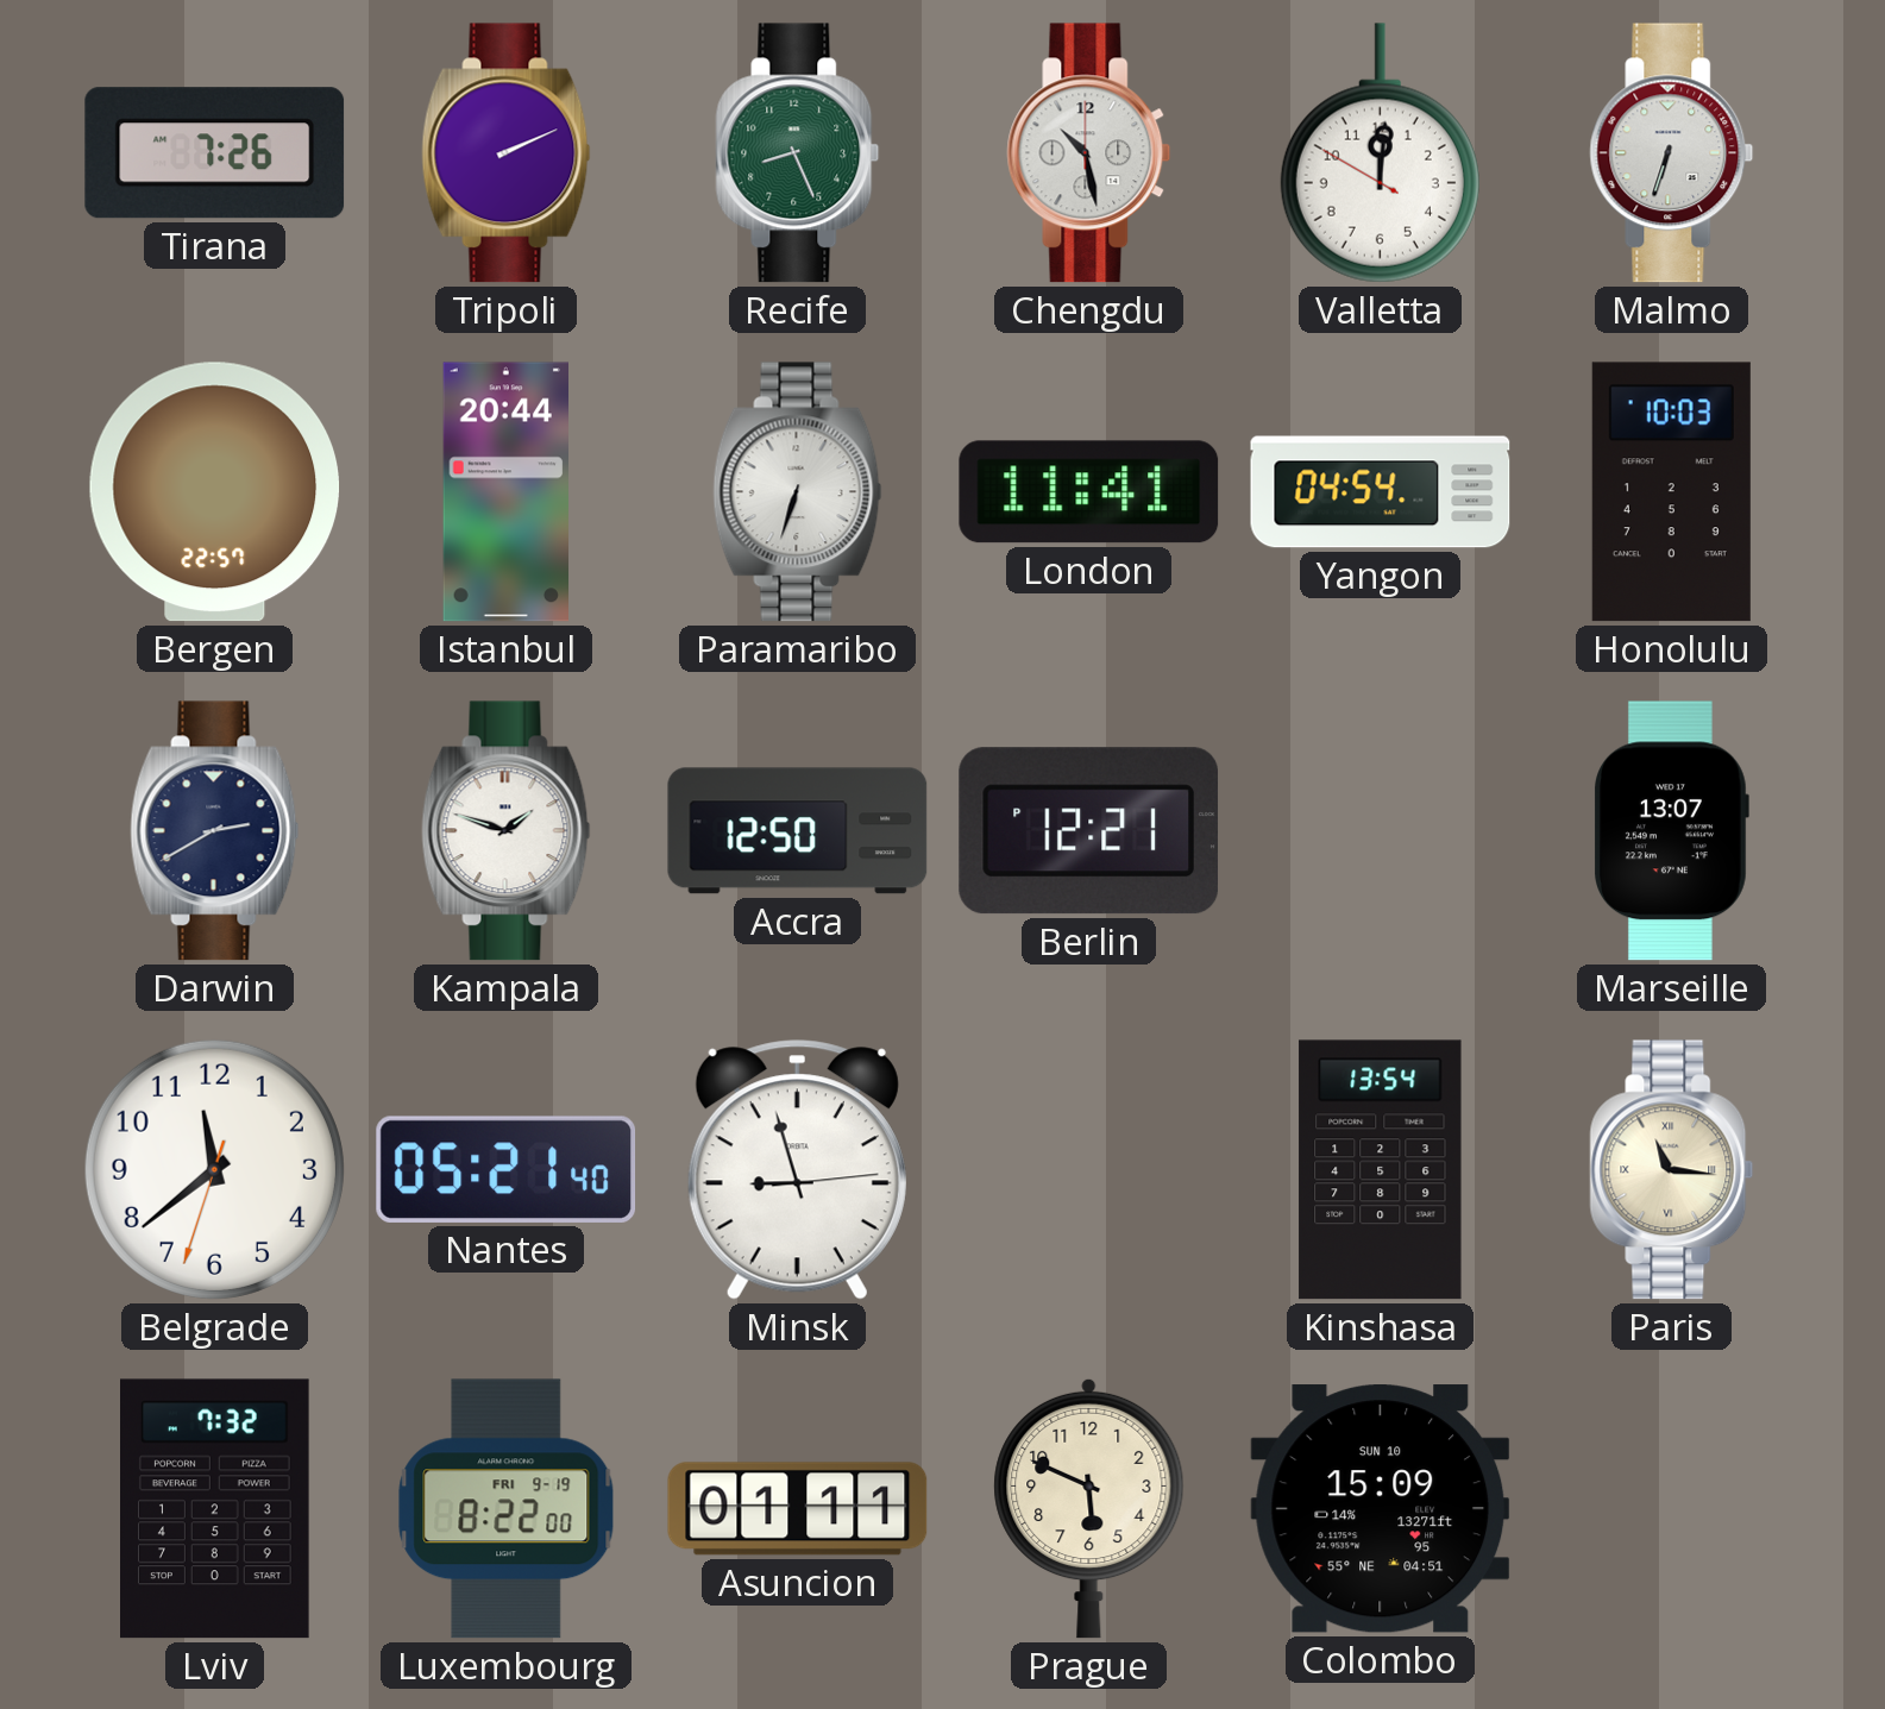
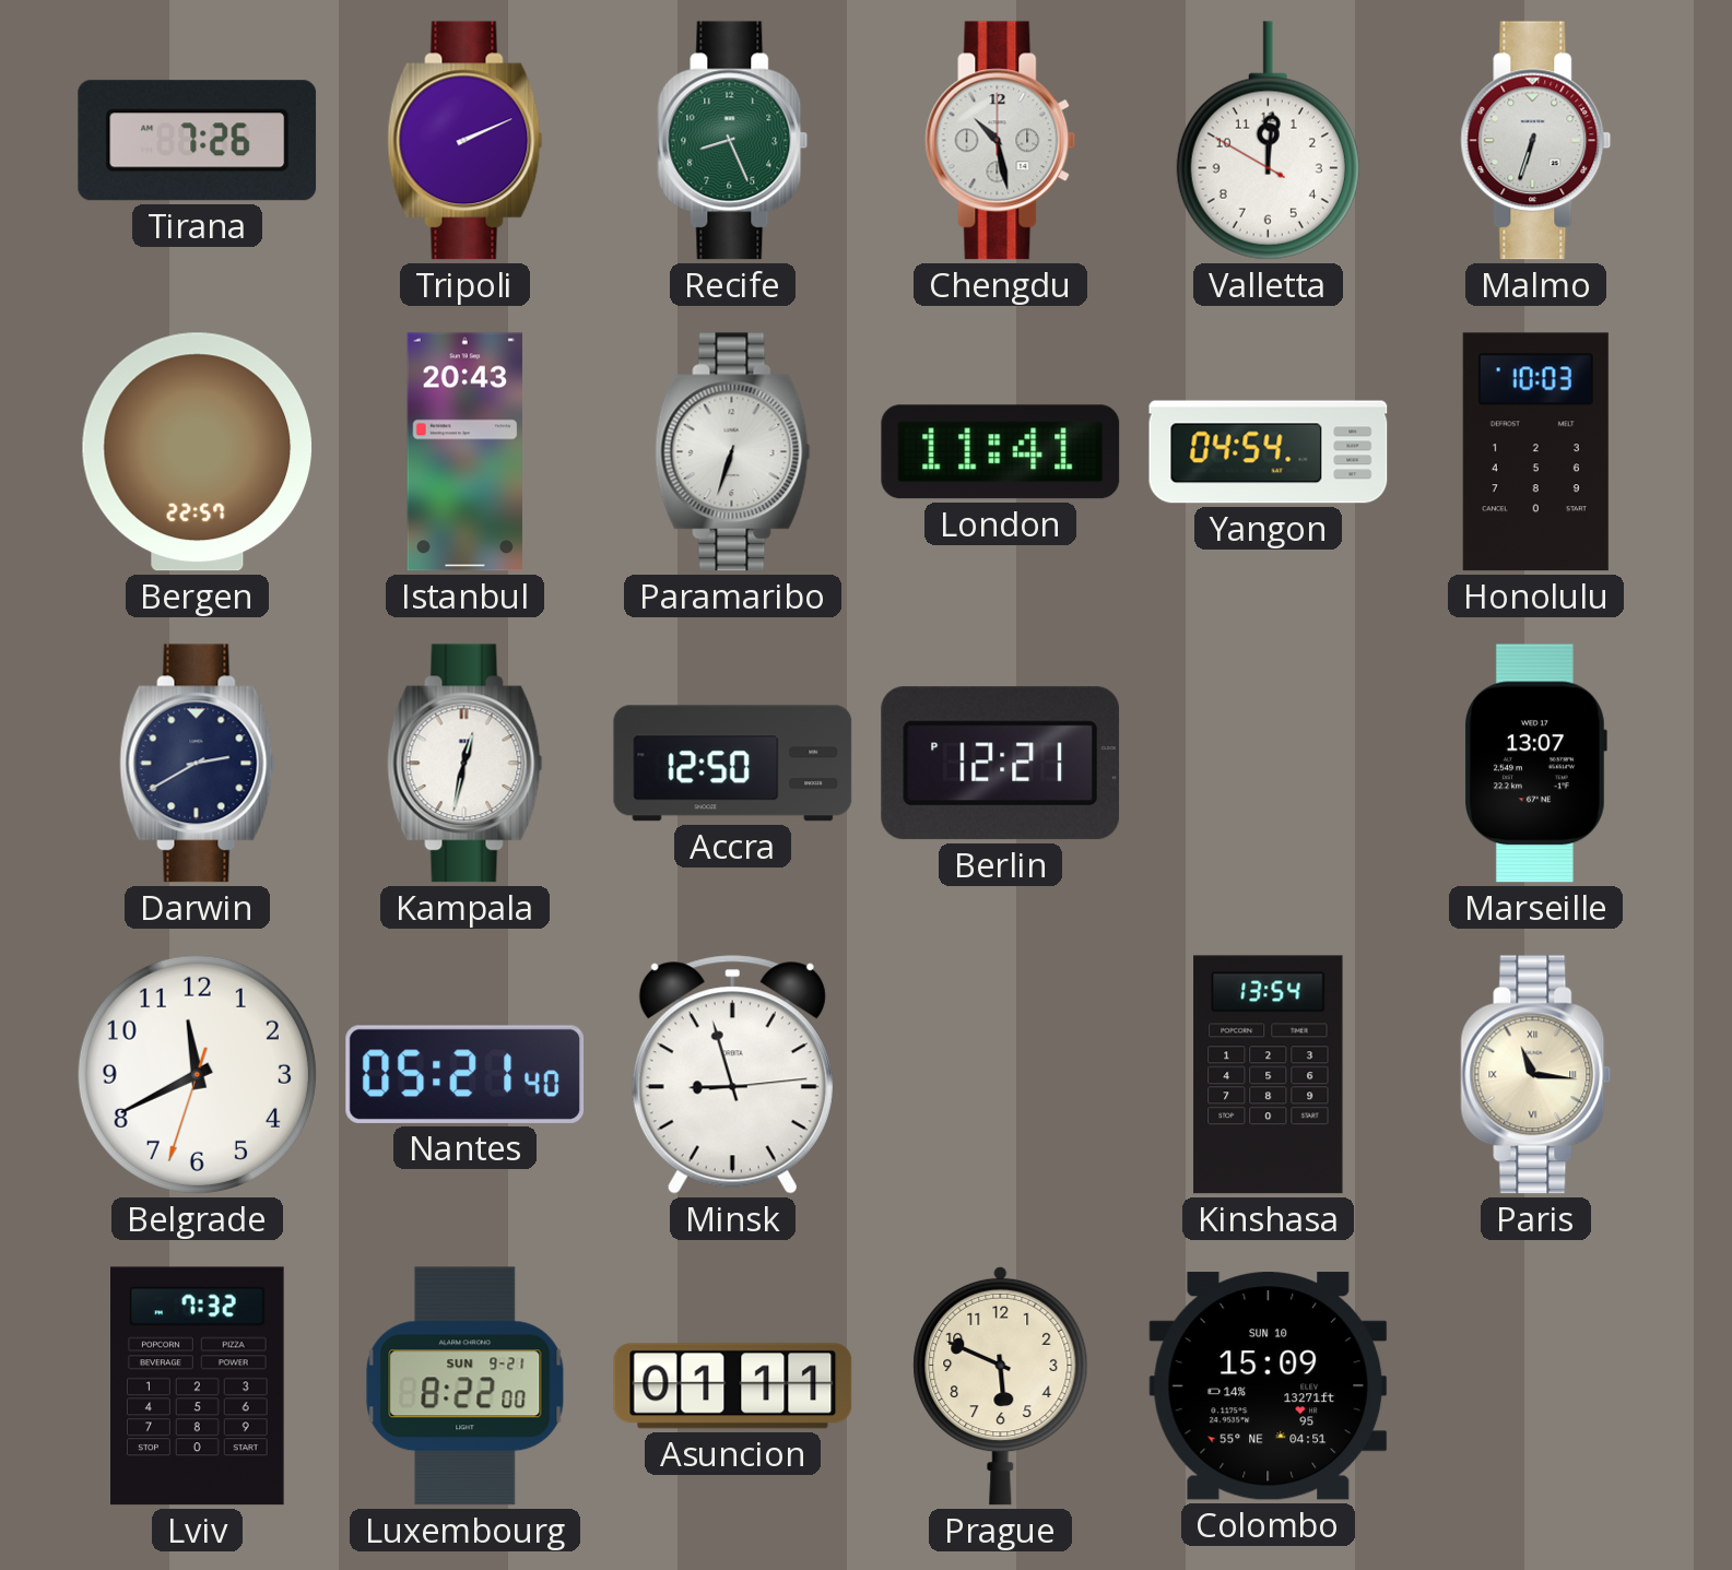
Istanbul: 20:44 -> 20:43
Kampala: 1:48 -> 12:32
Belgrade: 11:38 -> 11:40
Luxembourg date: FRI 9-19 -> SUN 9-21
